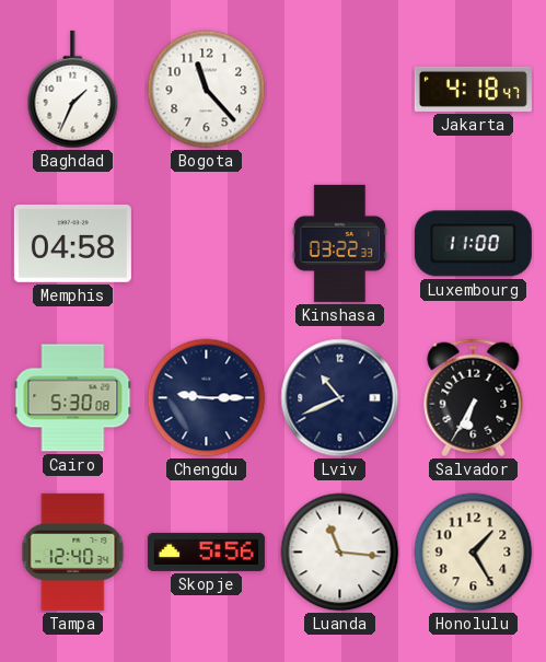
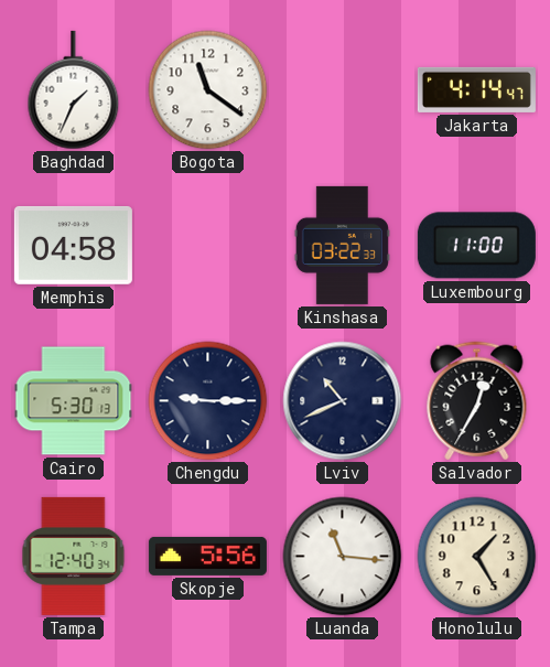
Bogota: 11:23 -> 11:21
Jakarta: 4:18 -> 4:14
Cairo: 5:30:08 -> 5:30:13
Salvador: 6:35 -> 12:35
